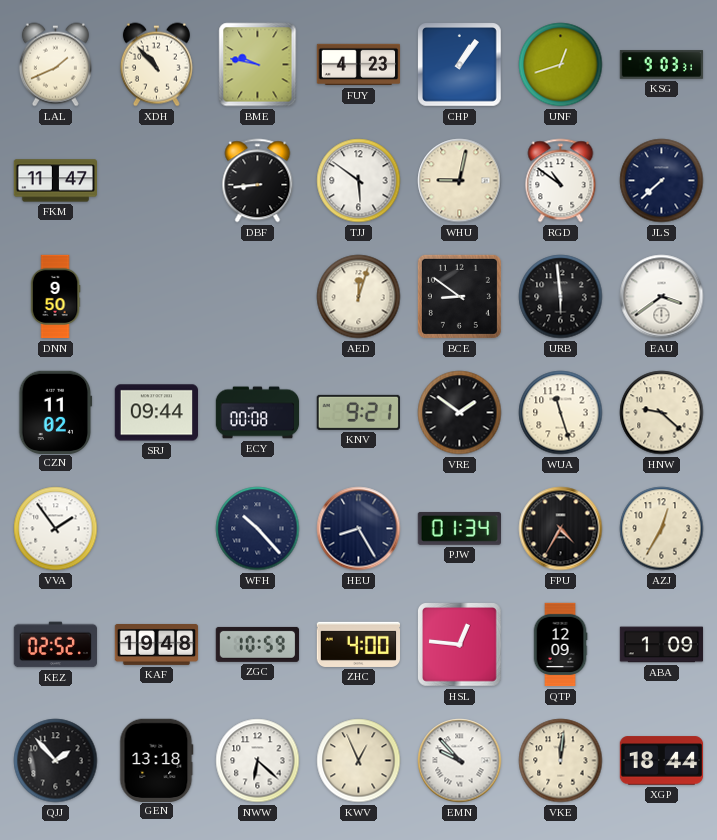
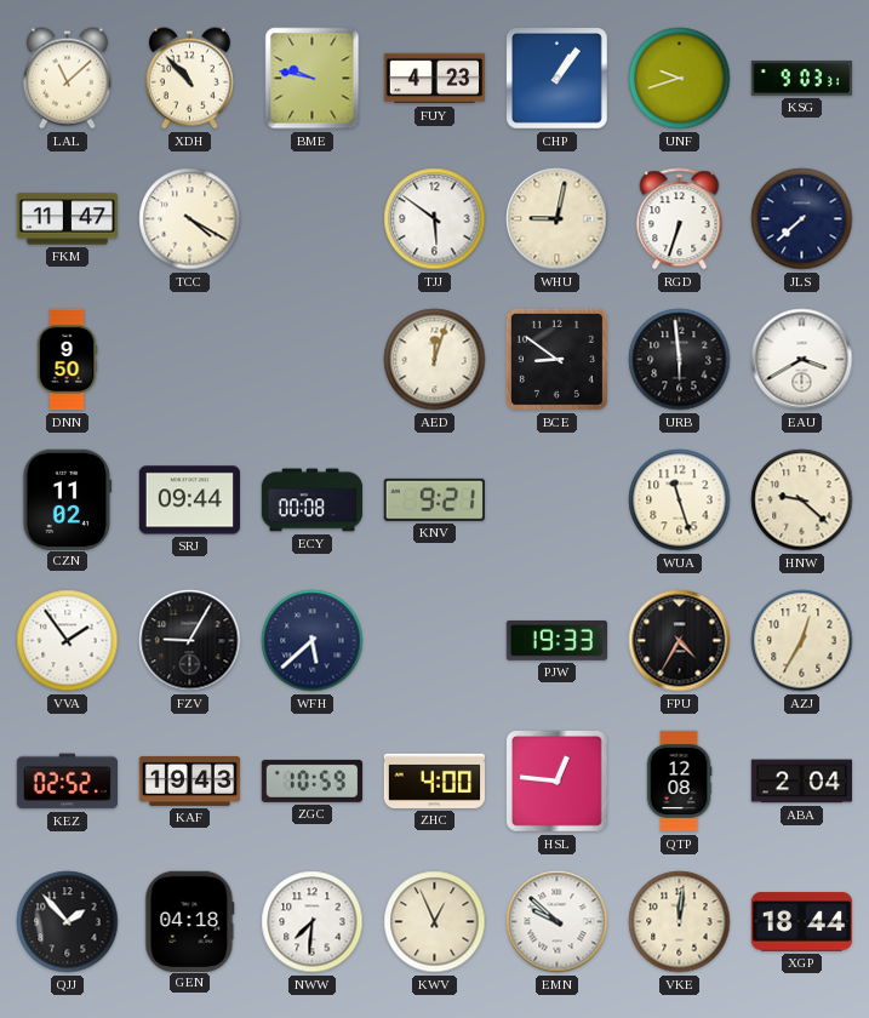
LAL: 1:41 -> 11:08
UNF: 12:42 -> 9:42
TCC: none -> 4:20
DBF: 8:44 -> none
RGD: 10:51 -> 6:33
EAU: 3:39 -> 3:40
VRE: 1:51 -> none
FZV: none -> 9:05
WFH: 10:23 -> 5:38
HEU: 8:25 -> none
PJW: 01:34 -> 19:33
KAF: 19:48 -> 19:43
QTP: 12:09 -> 12:08
ABA: 1:09 -> 2:04
GEN: 13:18 -> 04:18
NWW: 6:22 -> 7:31
EMN: 9:53 -> 9:52
